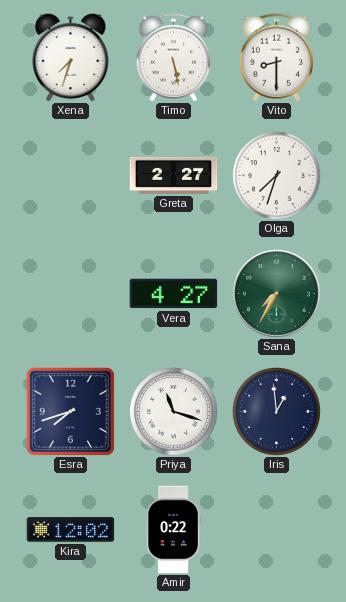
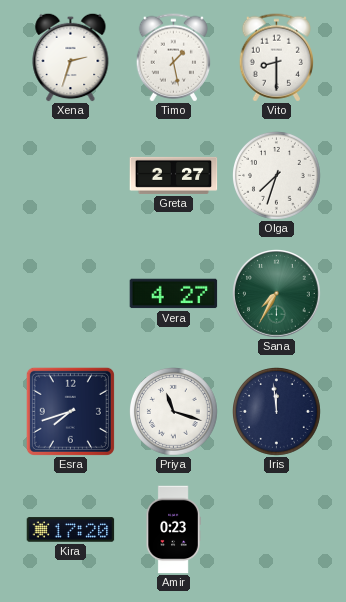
Xena: 7:33 -> 2:33
Timo: 5:28 -> 1:28
Iris: 12:59 -> 11:59
Kira: 12:02 -> 17:20
Amir: 0:22 -> 0:23
